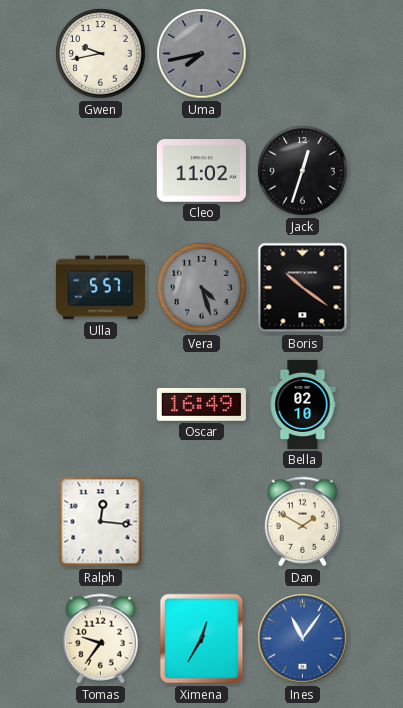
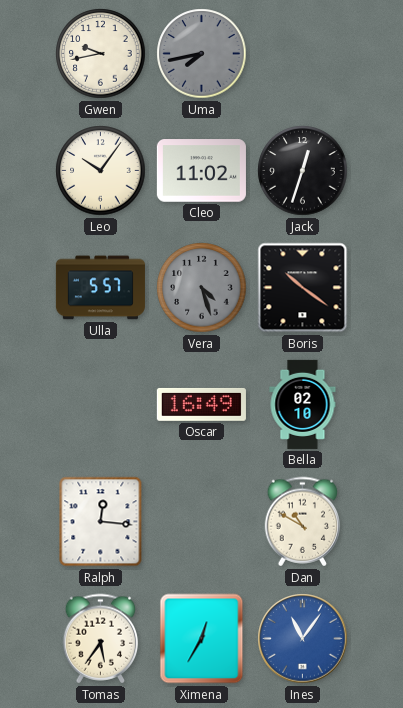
Leo: none -> 10:06
Dan: 1:50 -> 10:50
Tomas: 9:36 -> 5:36
